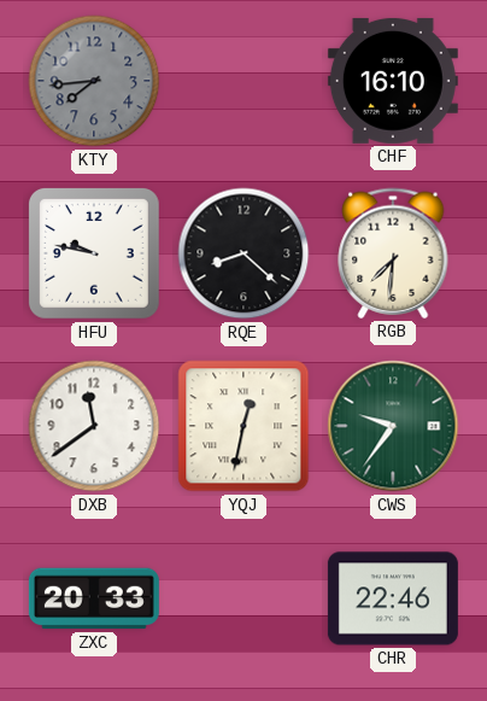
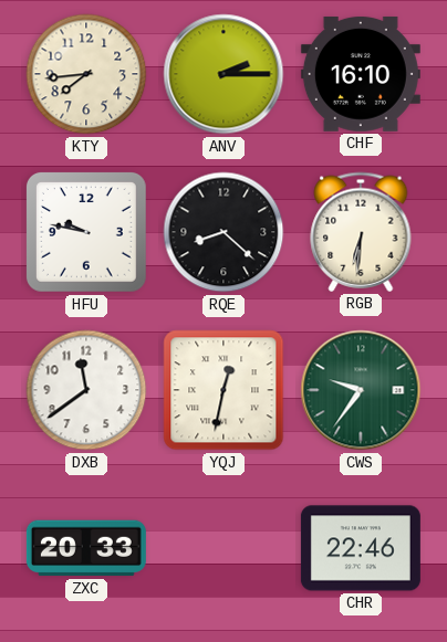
KTY dial: grey -> cream
ANV: none -> 2:15
RGB: 7:31 -> 6:31
